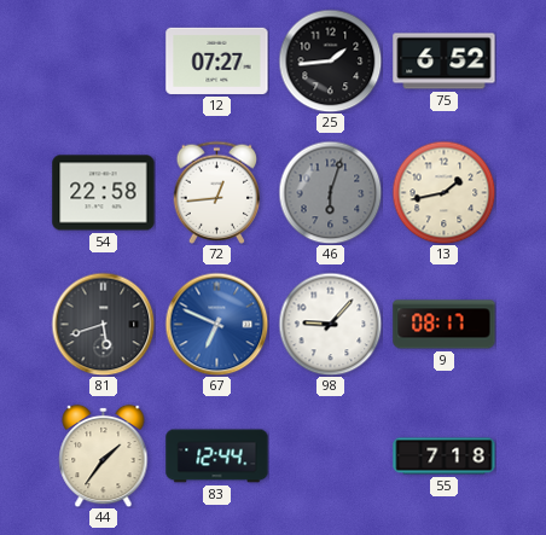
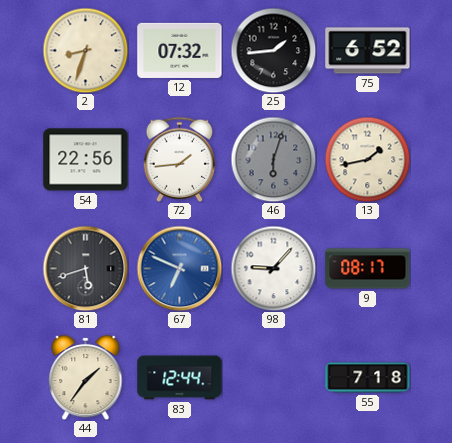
2: none -> 8:33
12: 07:27 -> 07:32
54: 22:58 -> 22:56
72: 12:44 -> 1:44
